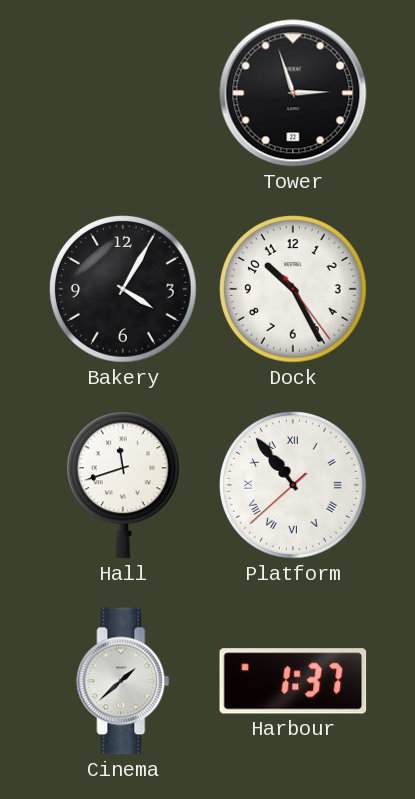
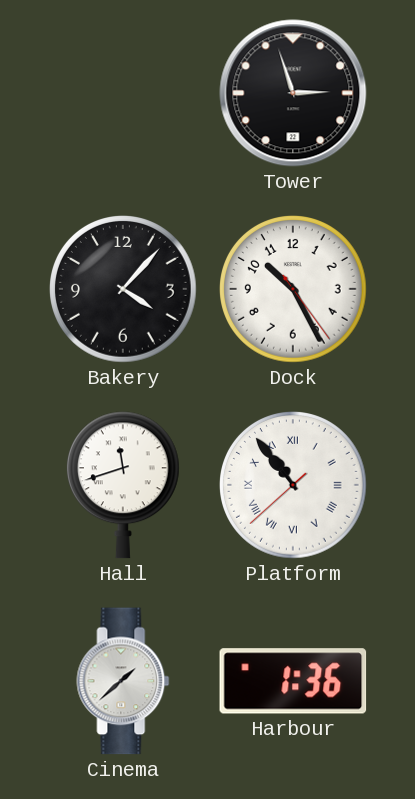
Bakery: 4:05 -> 4:07
Harbour: 1:37 -> 1:36
